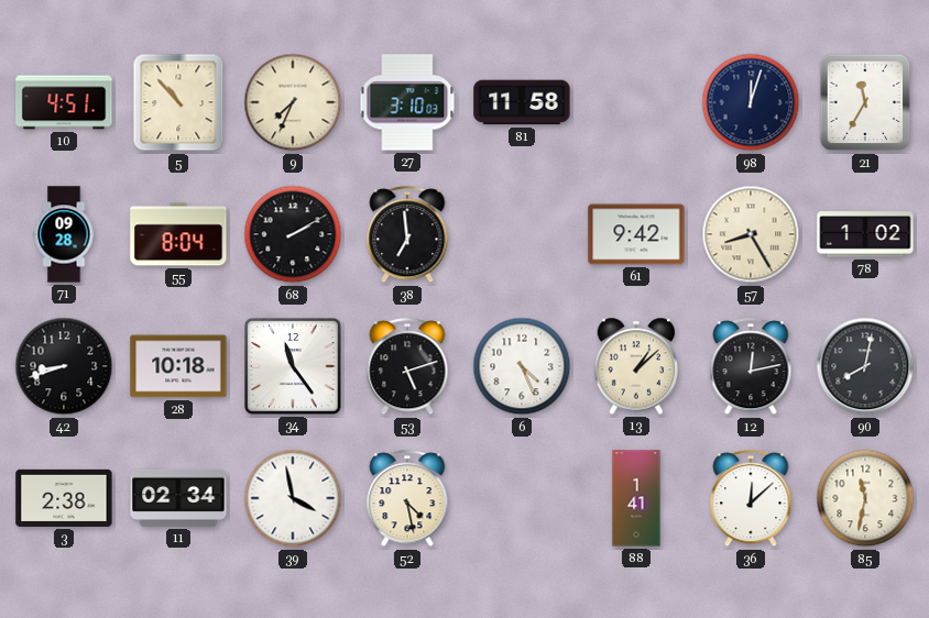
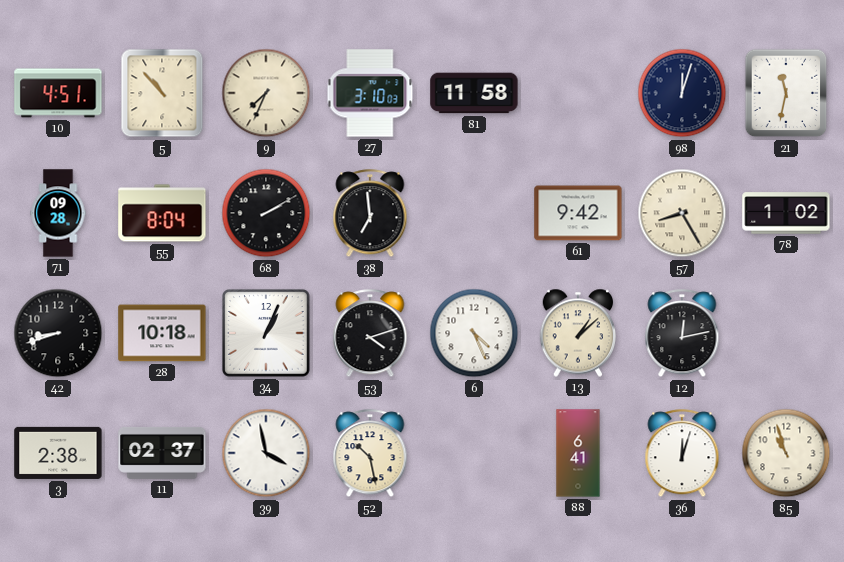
21: 11:35 -> 11:32
34: 11:24 -> 1:04
53: 5:12 -> 4:12
90: 8:02 -> none
11: 02:34 -> 02:37
52: 4:28 -> 10:28
88: 1:41 -> 6:41
36: 12:08 -> 12:03
85: 11:32 -> 10:57
